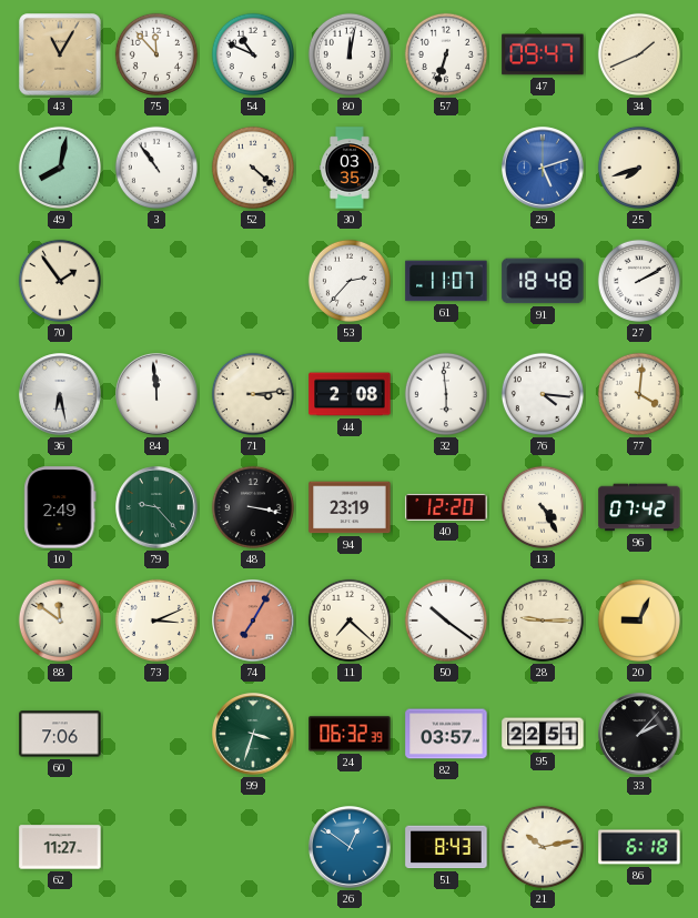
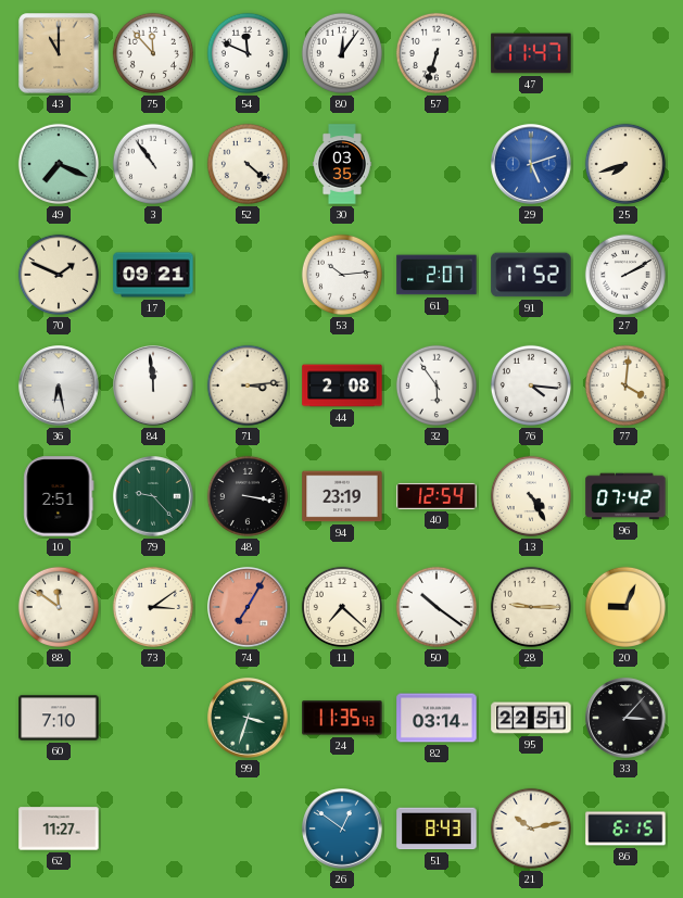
43: 11:05 -> 11:00
54: 10:49 -> 11:49
80: 12:02 -> 12:06
47: 09:47 -> 11:47
34: 1:41 -> none
49: 8:02 -> 7:19
70: 1:54 -> 1:49
17: none -> 09:21
53: 2:37 -> 10:14
61: 11:07 -> 2:07
91: 18:48 -> 17:52
32: 5:59 -> 5:54
10: 2:49 -> 2:51
40: 12:20 -> 12:54
73: 3:11 -> 3:09
60: 7:06 -> 7:10
24: 06:32 -> 11:35
82: 03:57 -> 03:14
33: 2:07 -> 3:07
86: 6:18 -> 6:15
